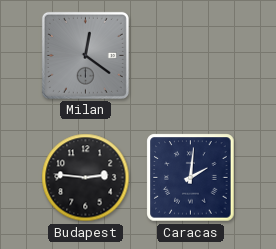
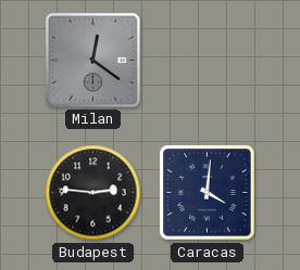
Caracas: 2:01 -> 4:01
